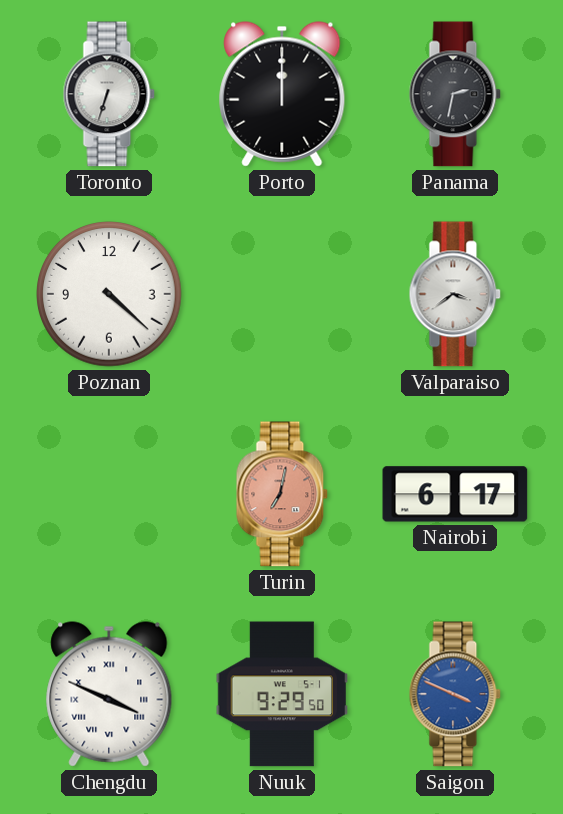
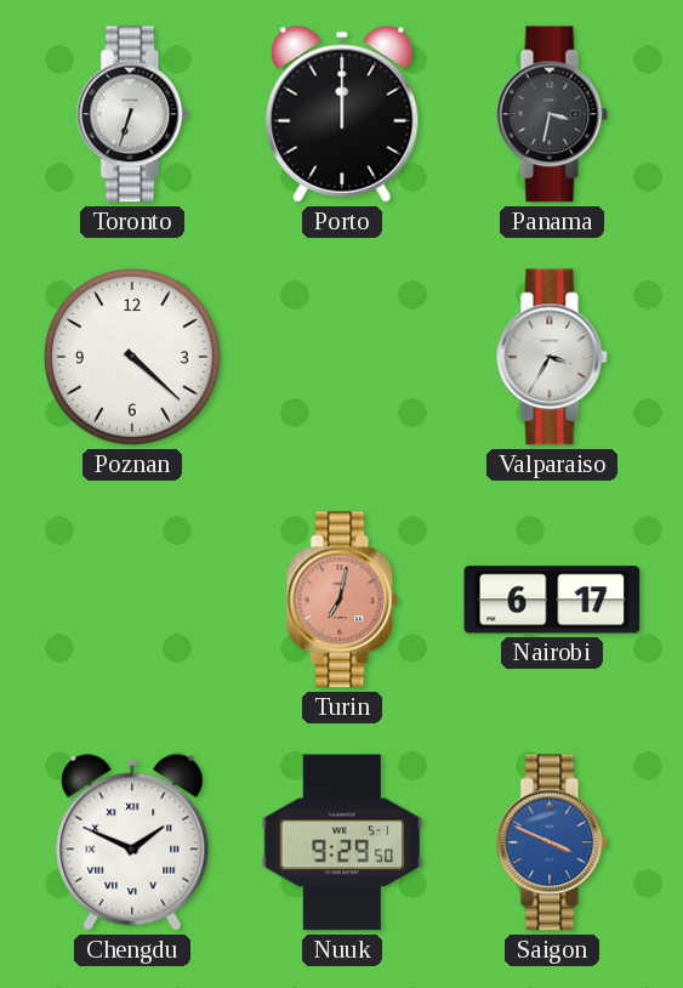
Panama: 2:32 -> 3:32
Valparaiso: 3:39 -> 3:35
Chengdu: 3:49 -> 1:49
